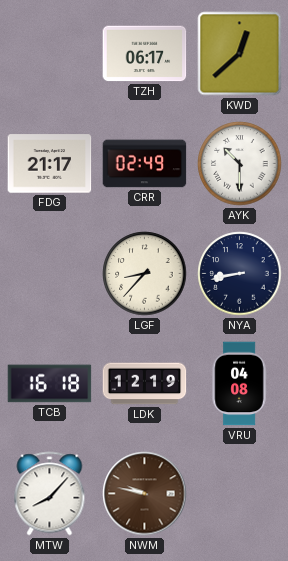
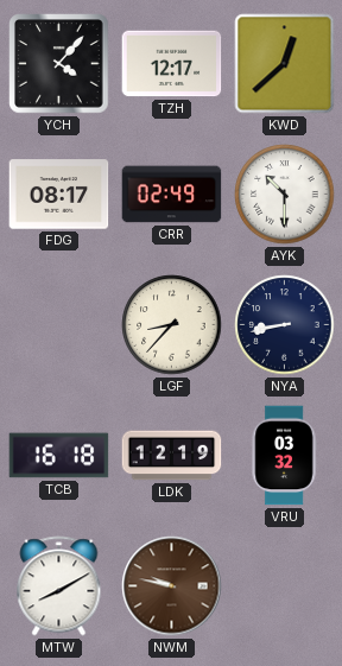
YCH: none -> 4:07
TZH: 06:17 -> 12:17
FDG: 21:17 -> 08:17
VRU: 04:08 -> 03:32
MTW: 8:07 -> 8:10
